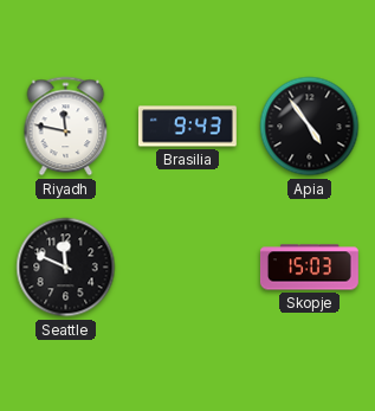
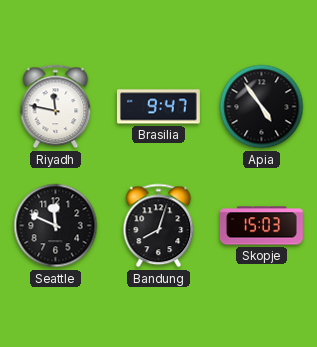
Brasilia: 9:43 -> 9:47
Bandung: none -> 8:03
